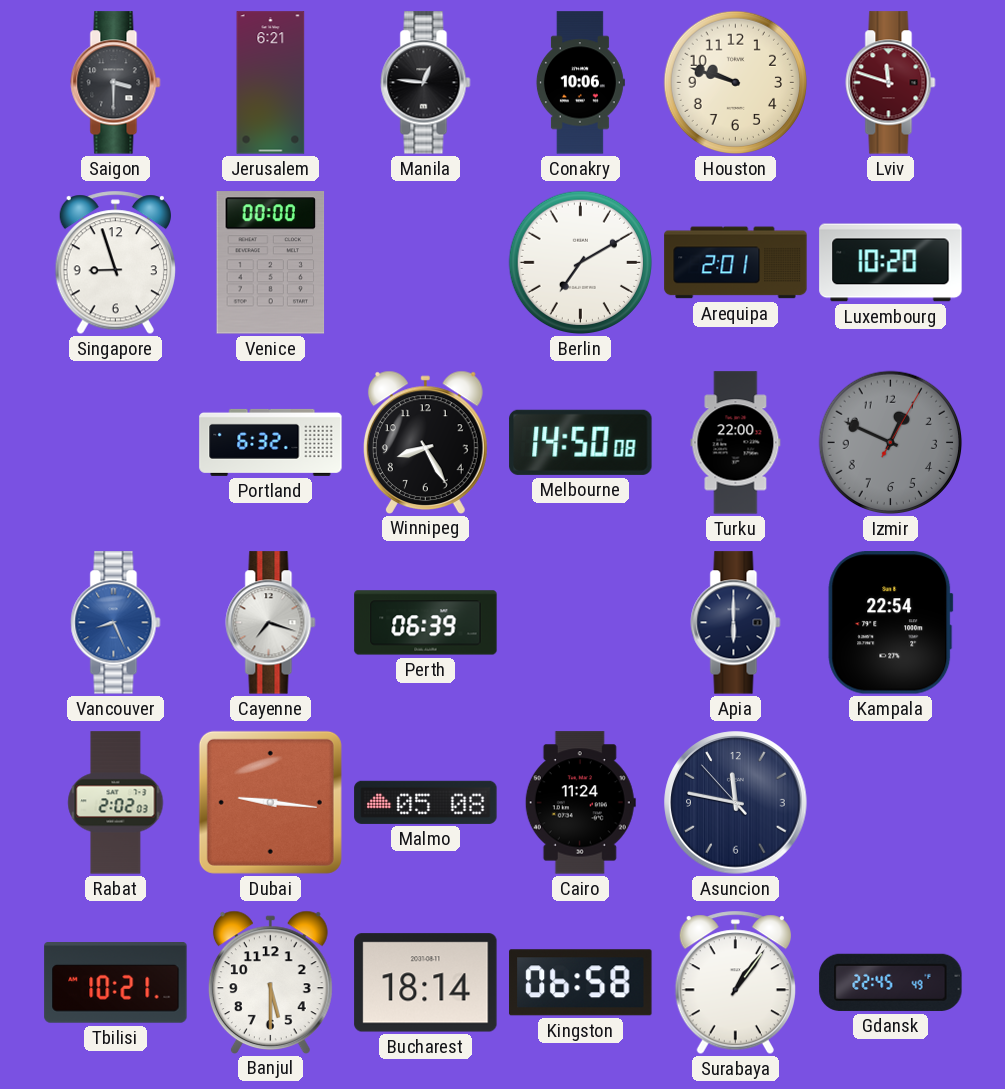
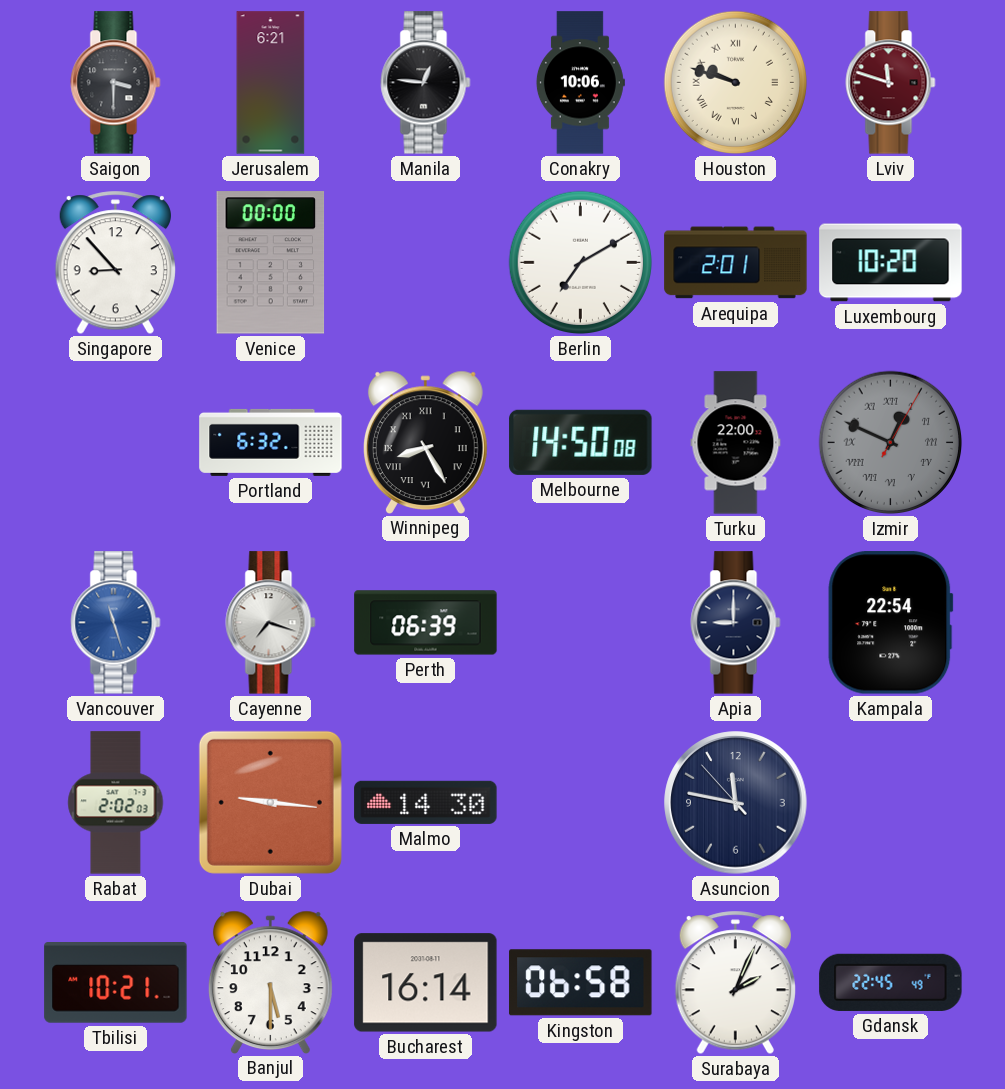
Houston numerals: Arabic -> Roman
Singapore: 8:57 -> 8:53
Winnipeg numerals: Arabic -> Roman
Izmir numerals: Arabic -> Roman
Vancouver: 8:26 -> 11:27
Apia: 6:00 -> 9:00
Malmo: 05:08 -> 14:30
Cairo: 11:24 -> none
Bucharest: 18:14 -> 16:14
Surabaya: 1:06 -> 2:04
